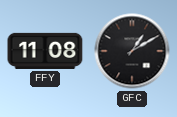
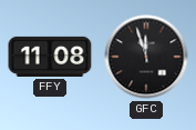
GFC: 1:10 -> 11:57
